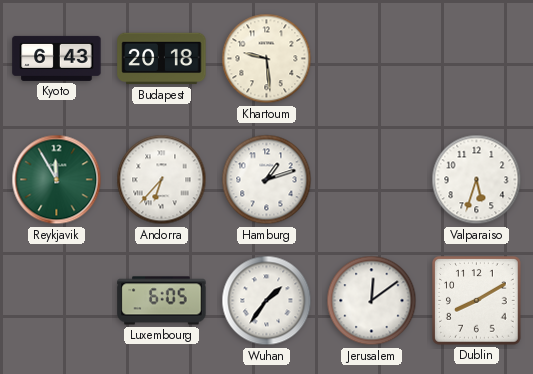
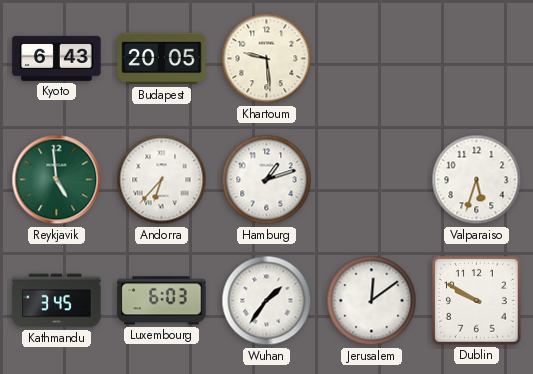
Budapest: 20:18 -> 20:05
Reykjavik: 11:55 -> 4:59
Kathmandu: none -> 3:45
Luxembourg: 6:05 -> 6:03
Dublin: 8:10 -> 9:50
